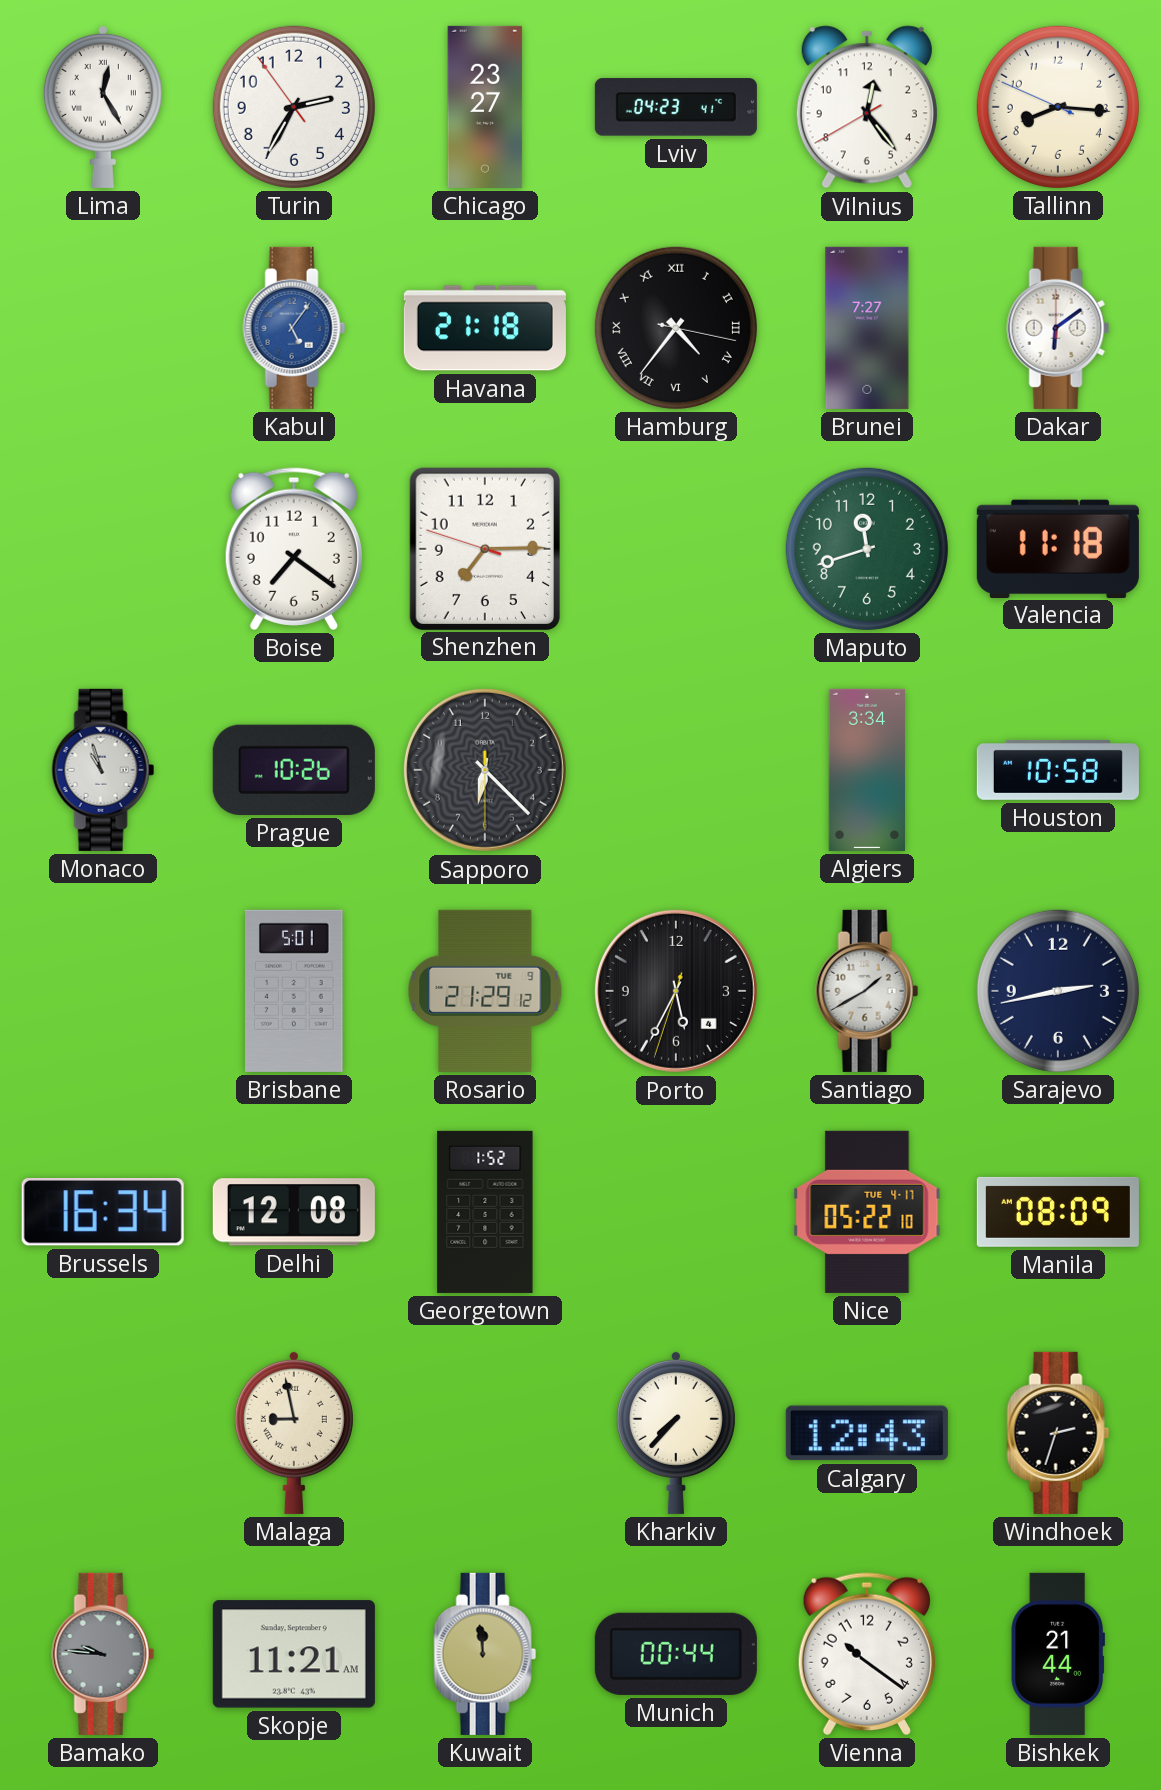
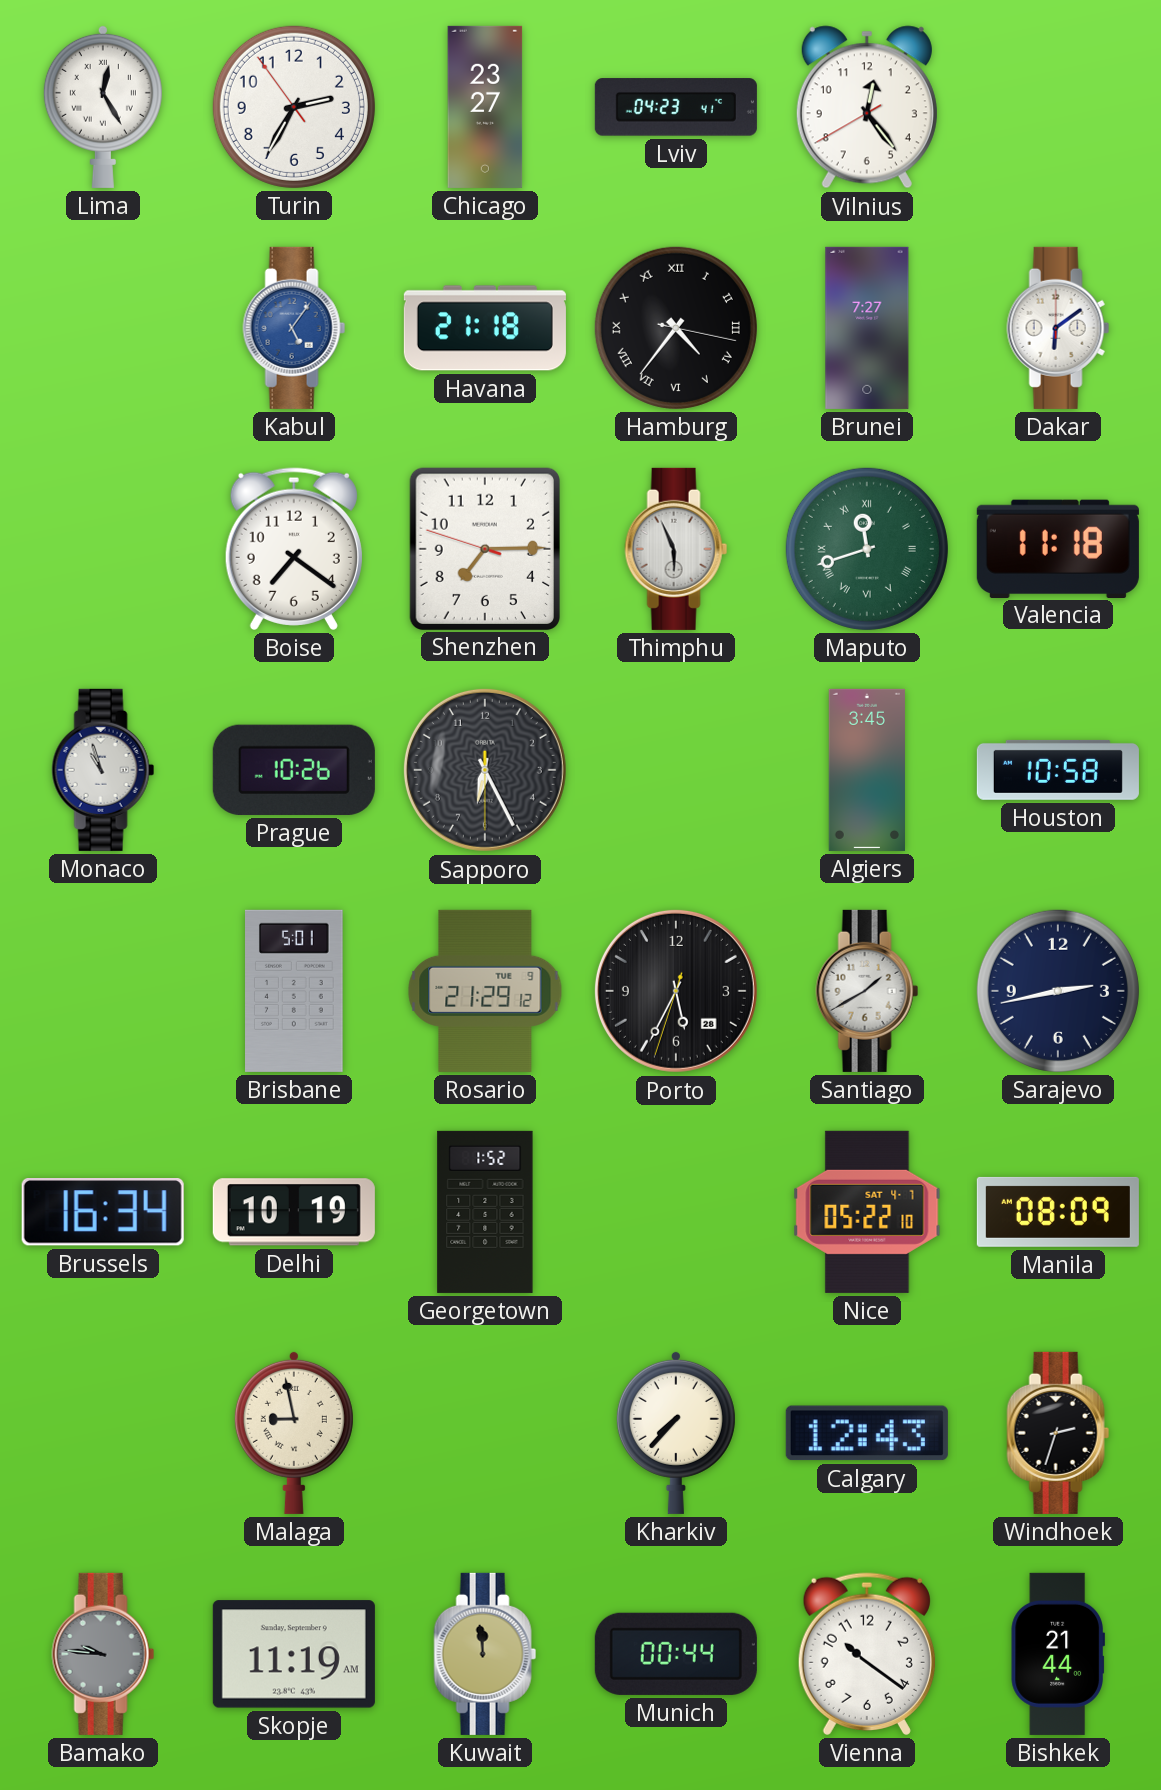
Tallinn: 8:15 -> none
Thimphu: none -> 5:56
Maputo numerals: Arabic -> Roman
Sapporo: 6:22 -> 6:25
Algiers: 3:34 -> 3:45
Porto date: 4 -> 28
Delhi: 12:08 -> 10:19
Nice date: TUE 4-17 -> SAT 4-7
Skopje: 11:21 -> 11:19
